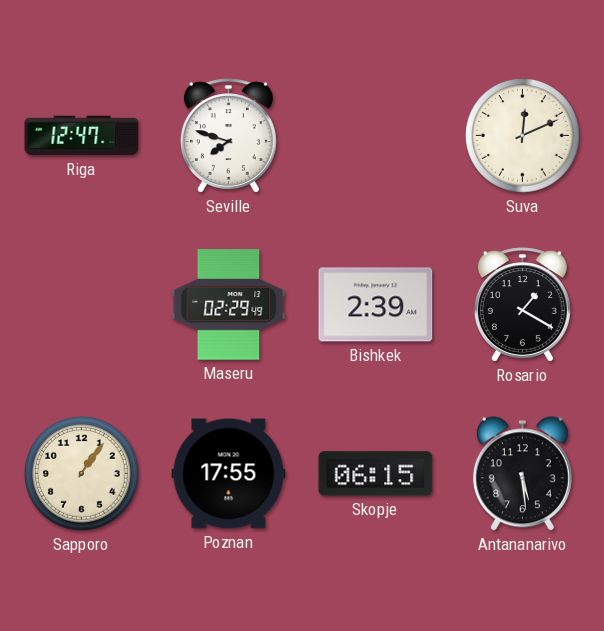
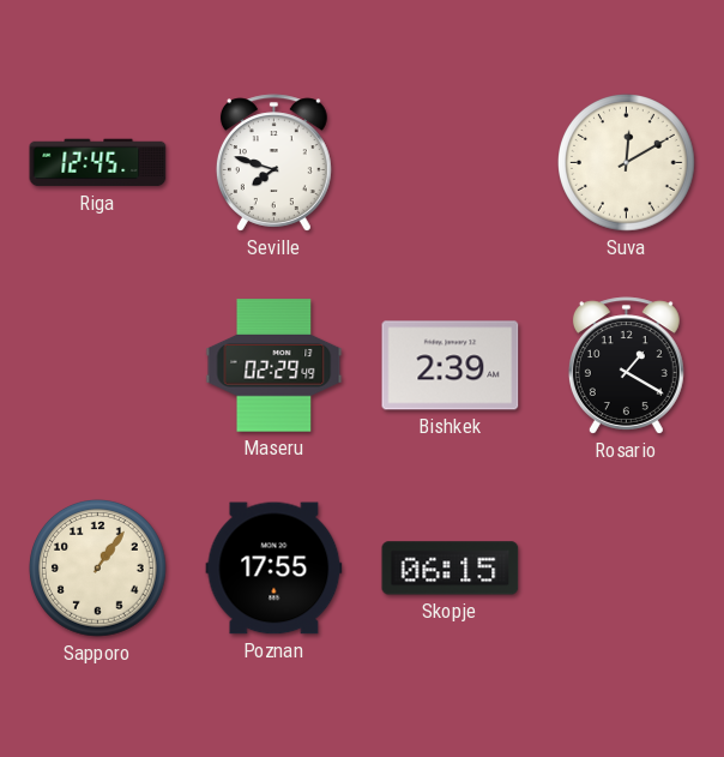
Riga: 12:47 -> 12:45
Suva: 12:11 -> 12:10
Antananarivo: 5:29 -> none
